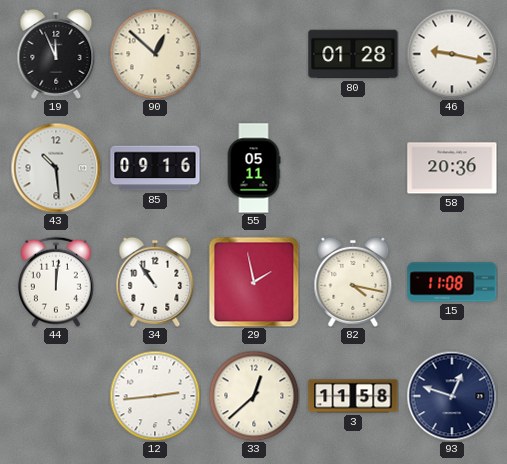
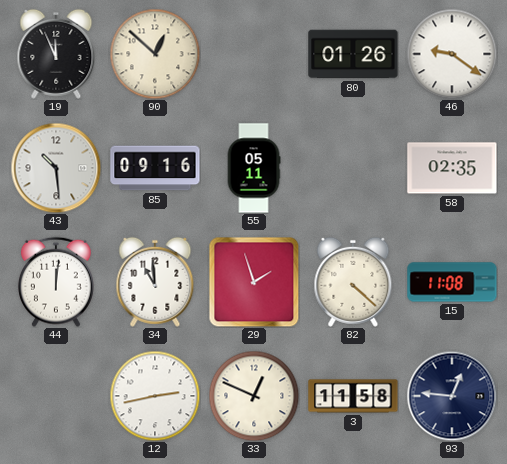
80: 01:28 -> 01:26
46: 9:17 -> 9:21
58: 20:36 -> 02:35
34: 10:54 -> 10:59
29: 1:58 -> 1:57
82: 4:17 -> 4:22
12: 2:44 -> 2:43
33: 12:38 -> 12:49
93: 12:48 -> 12:46
